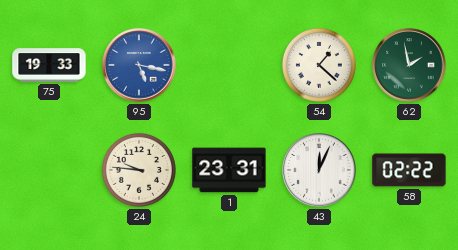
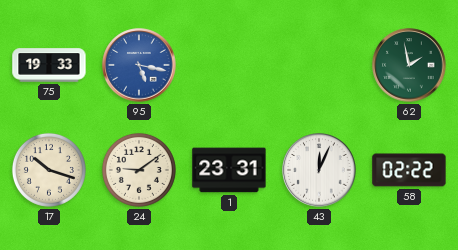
54: 1:22 -> none
17: none -> 10:18
24: 9:46 -> 9:09
